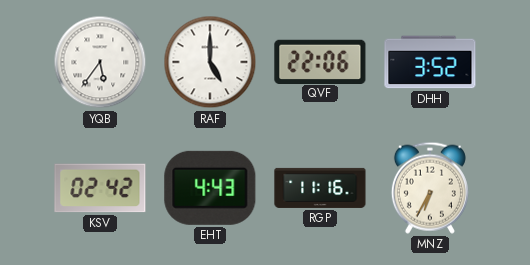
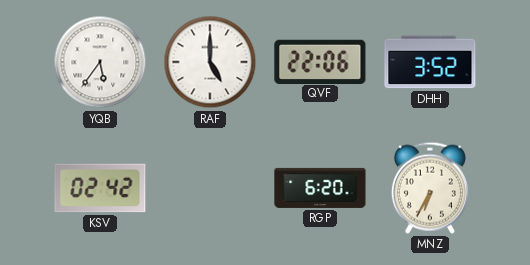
EHT: 4:43 -> none
RGP: 11:16 -> 6:20
